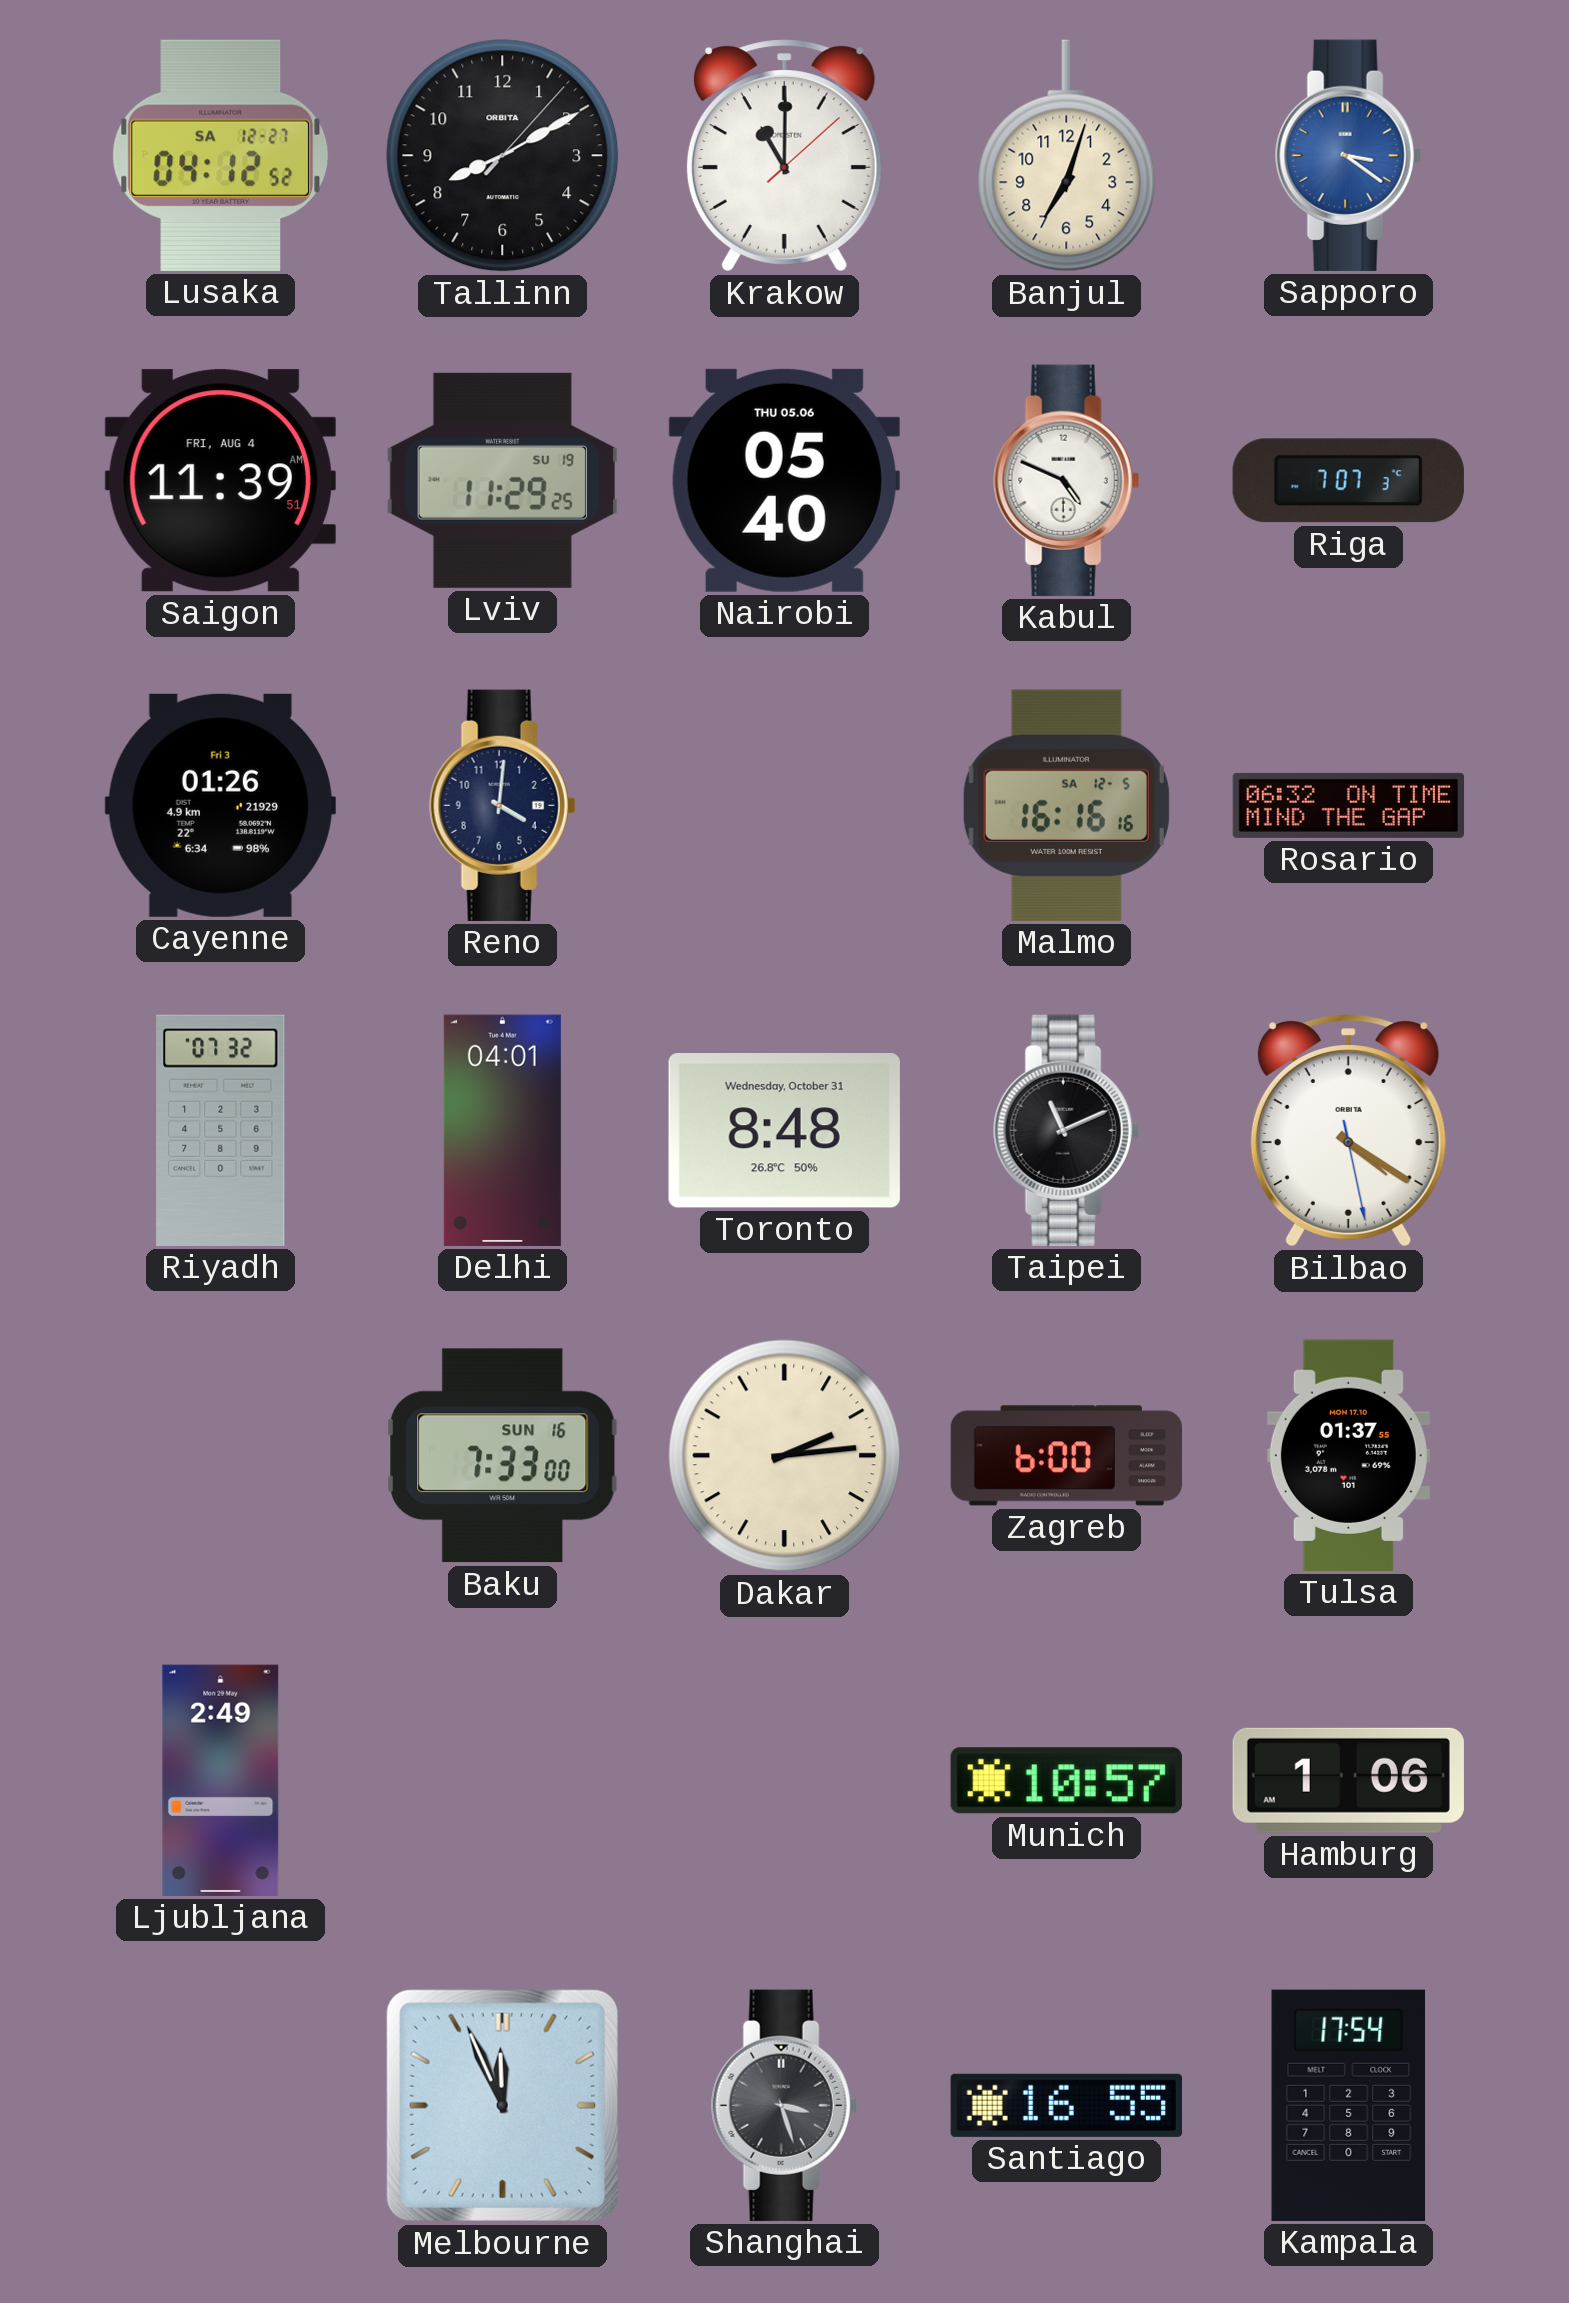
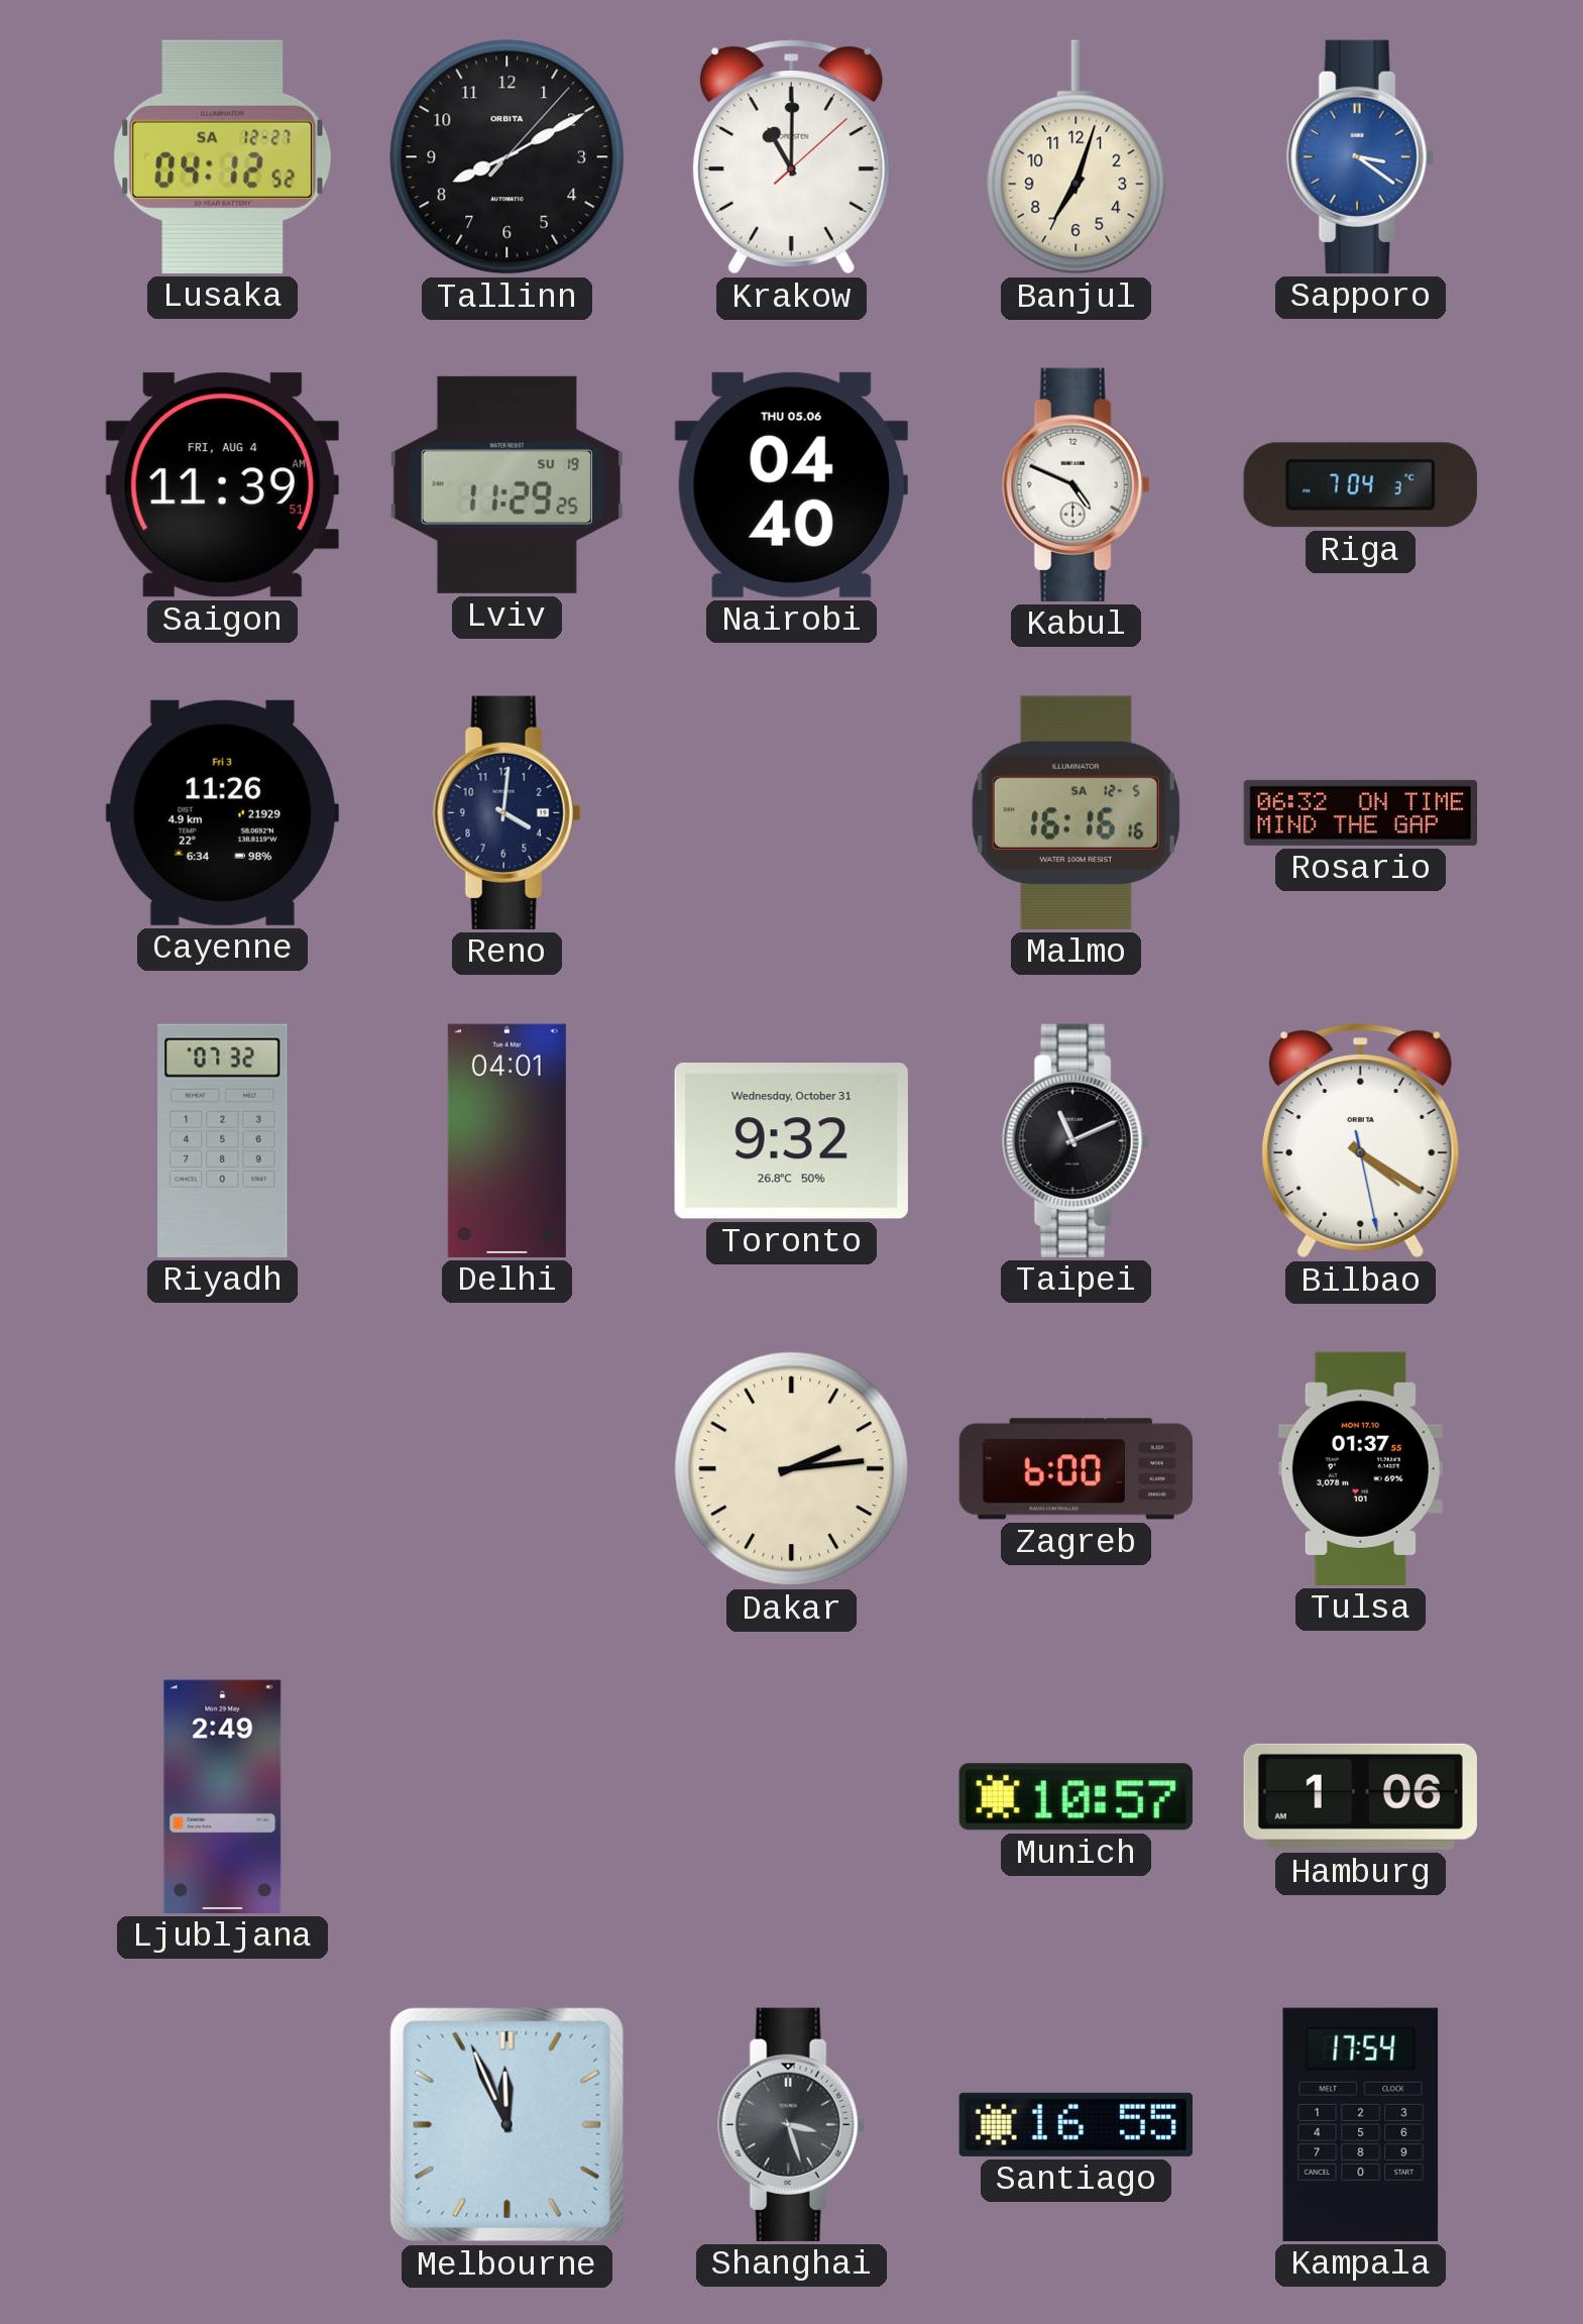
Nairobi: 05:40 -> 04:40
Riga: 7:07 -> 7:04
Cayenne: 01:26 -> 11:26
Toronto: 8:48 -> 9:32
Baku: 7:33 -> none
